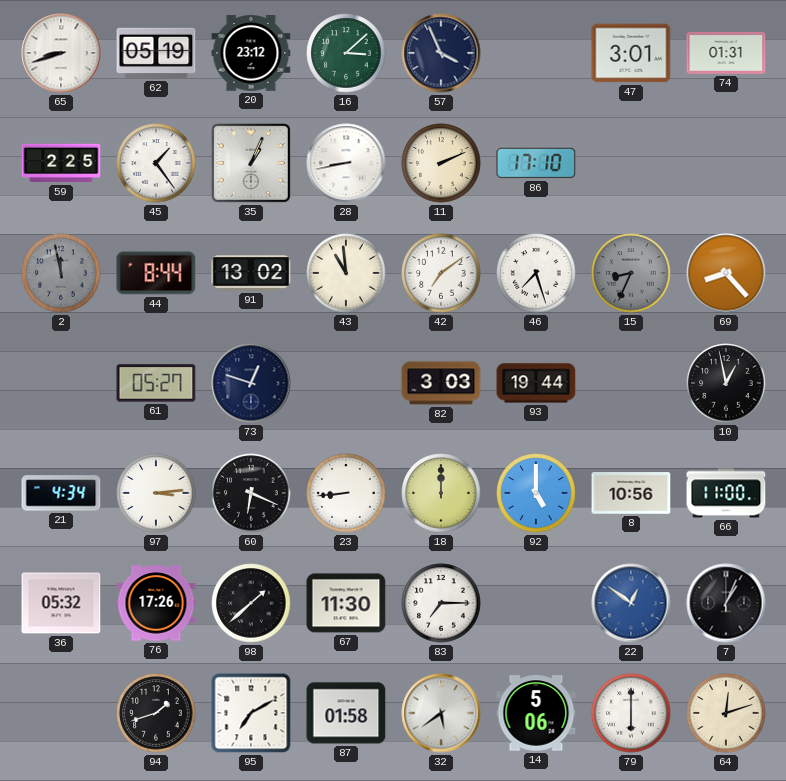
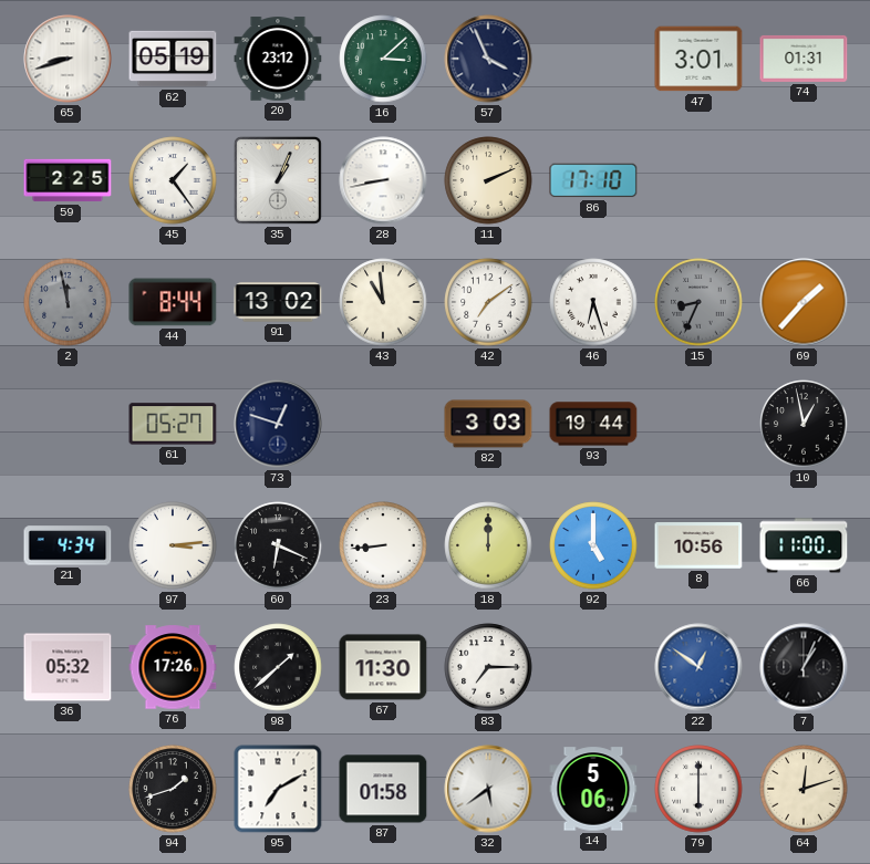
46: 7:27 -> 6:27
69: 8:23 -> 1:37
